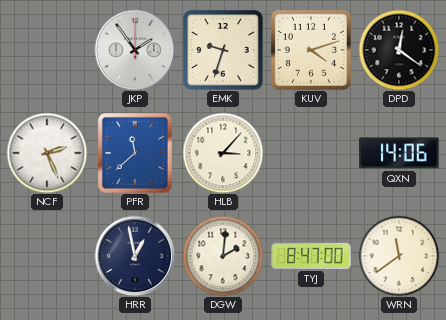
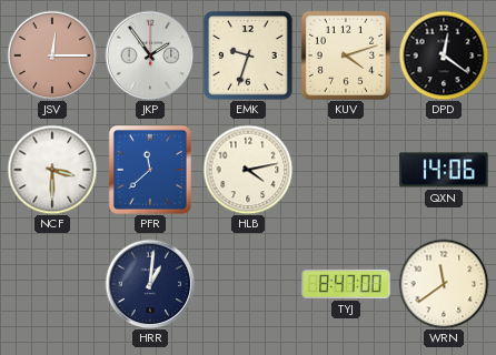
JSV: none -> 12:15
NCF: 2:26 -> 3:30
HLB: 3:07 -> 4:13
HRR: 12:58 -> 1:01
DGW: 2:01 -> none
